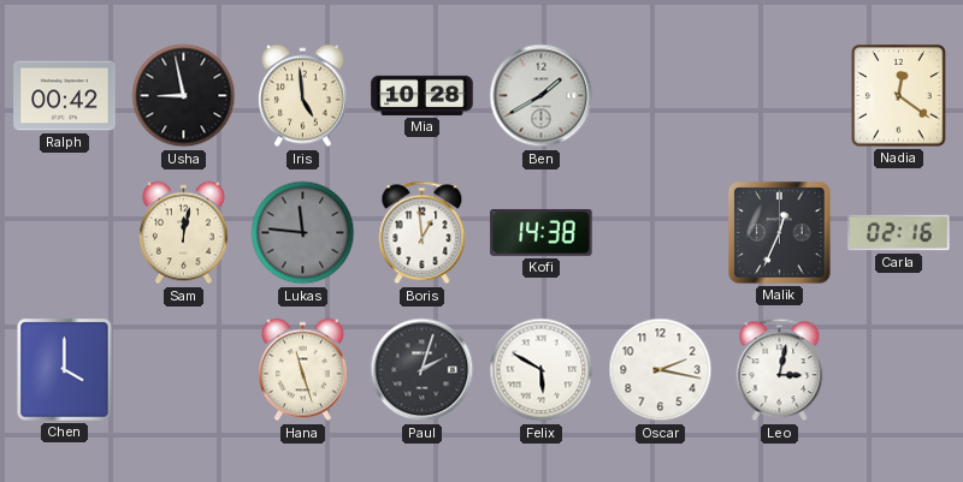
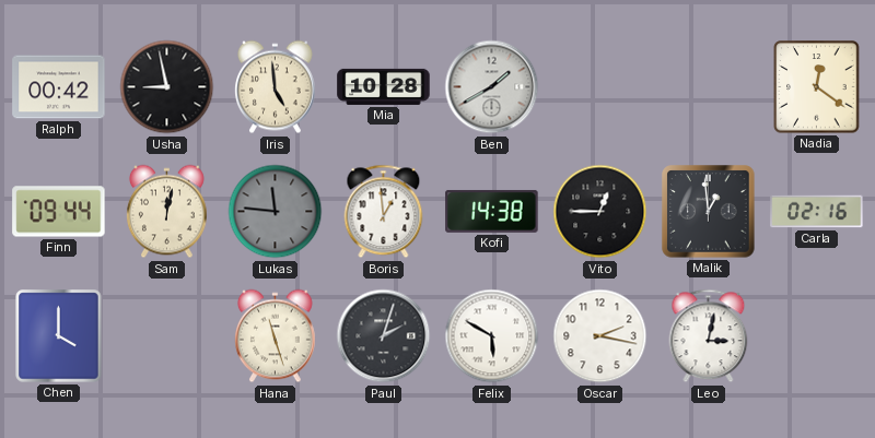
Finn: none -> 09:44
Vito: none -> 12:45
Malik: 12:34 -> 12:59
